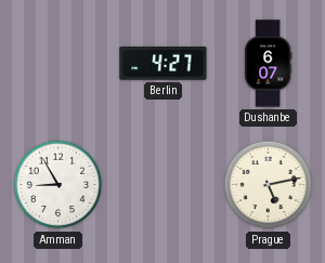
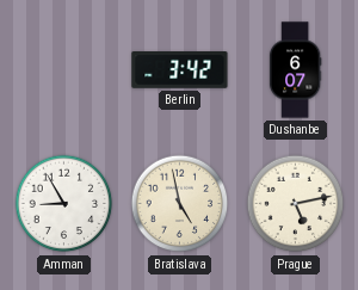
Berlin: 4:27 -> 3:42
Bratislava: none -> 4:58
